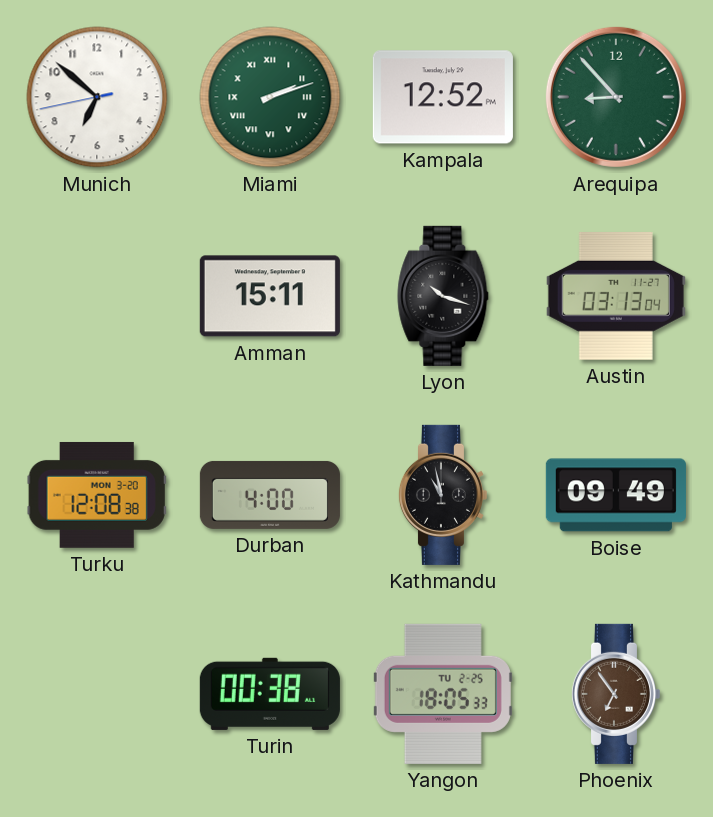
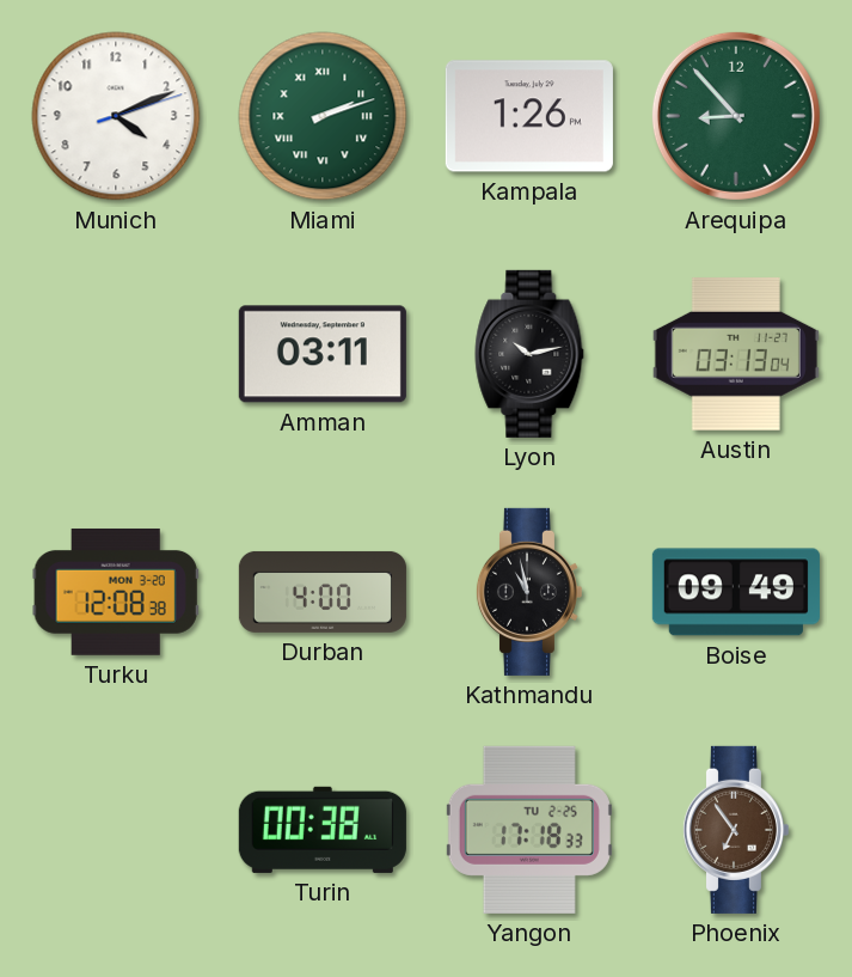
Munich: 6:51 -> 4:11
Kampala: 12:52 -> 1:26
Amman: 15:11 -> 03:11
Lyon: 10:18 -> 10:13
Yangon: 18:05 -> 17:18
